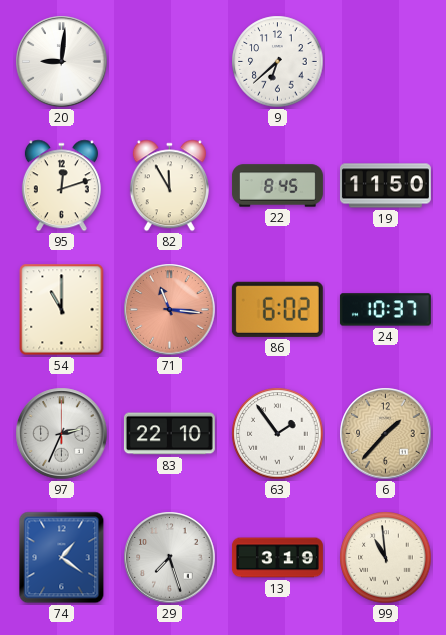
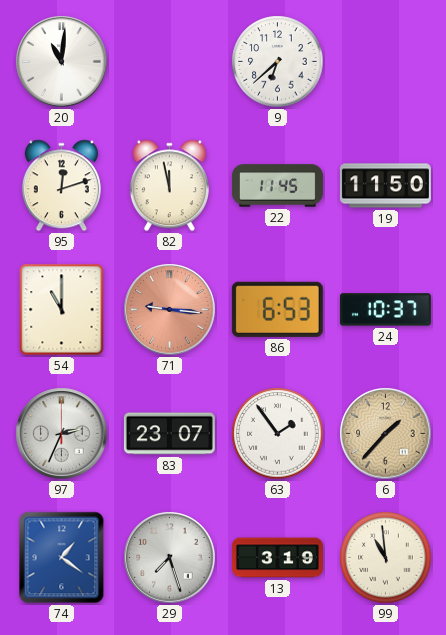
20: 9:01 -> 11:01
82: 11:55 -> 11:58
22: 8:45 -> 11:45
71: 11:16 -> 9:16
86: 6:02 -> 6:53
83: 22:10 -> 23:07
